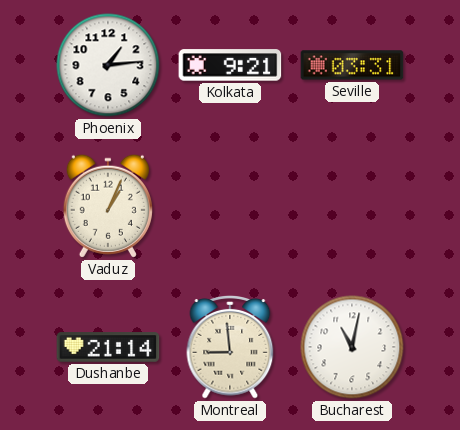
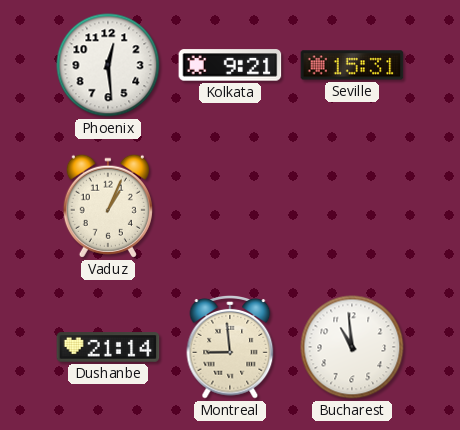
Phoenix: 1:14 -> 12:29
Seville: 03:31 -> 15:31
Bucharest: 11:02 -> 10:59
